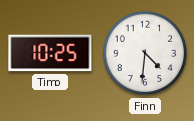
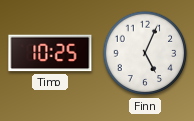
Finn: 4:31 -> 5:04
